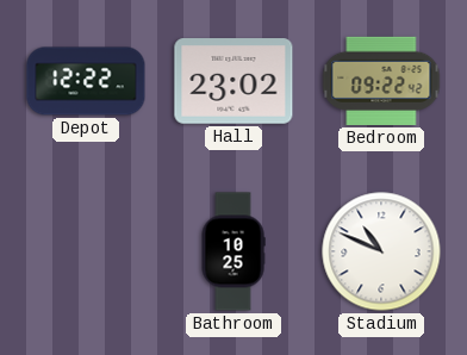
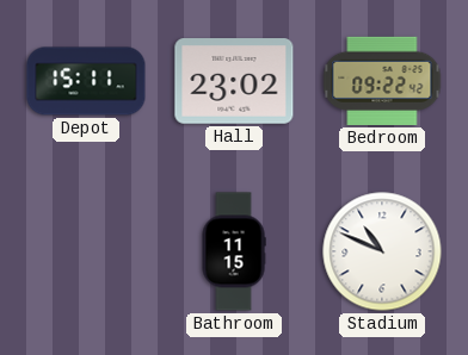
Depot: 12:22 -> 15:11
Bathroom: 10:25 -> 11:15
